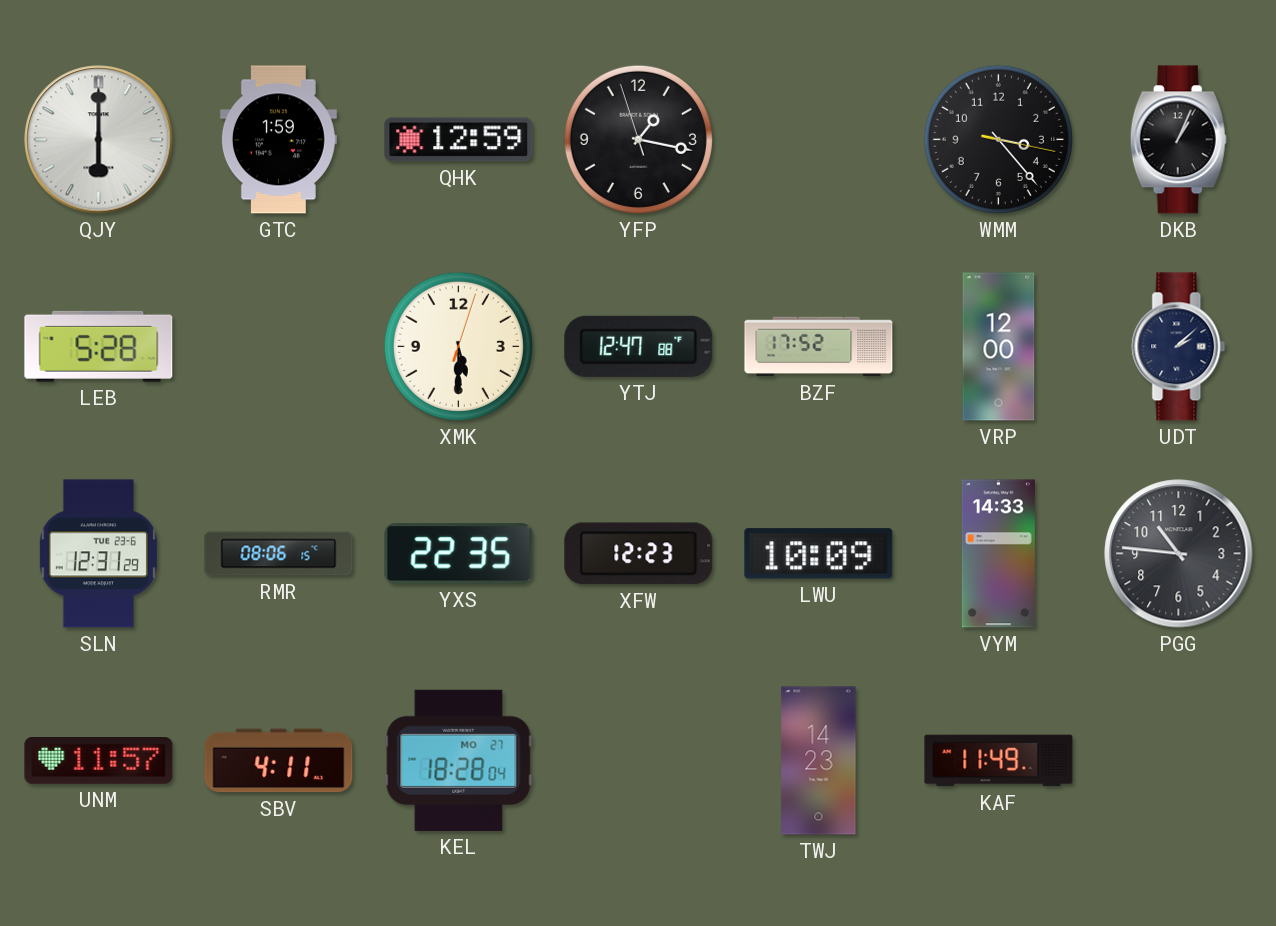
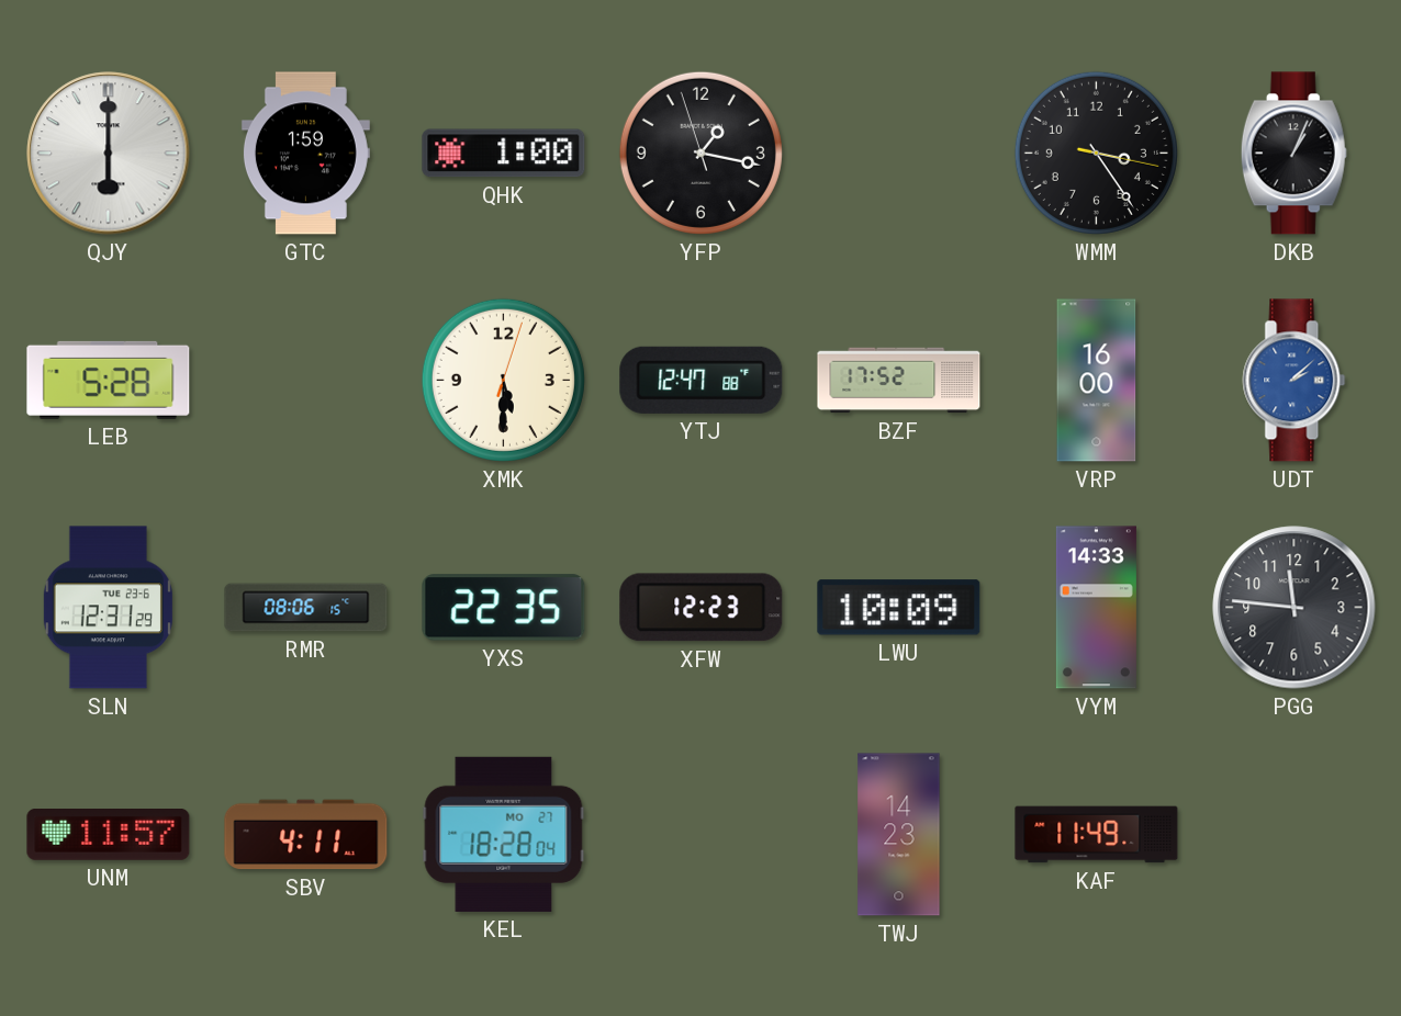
QHK: 12:59 -> 1:00
WMM: 3:23 -> 3:24
VRP: 12:00 -> 16:00
UDT dial: navy -> blue
PGG: 10:46 -> 11:46
